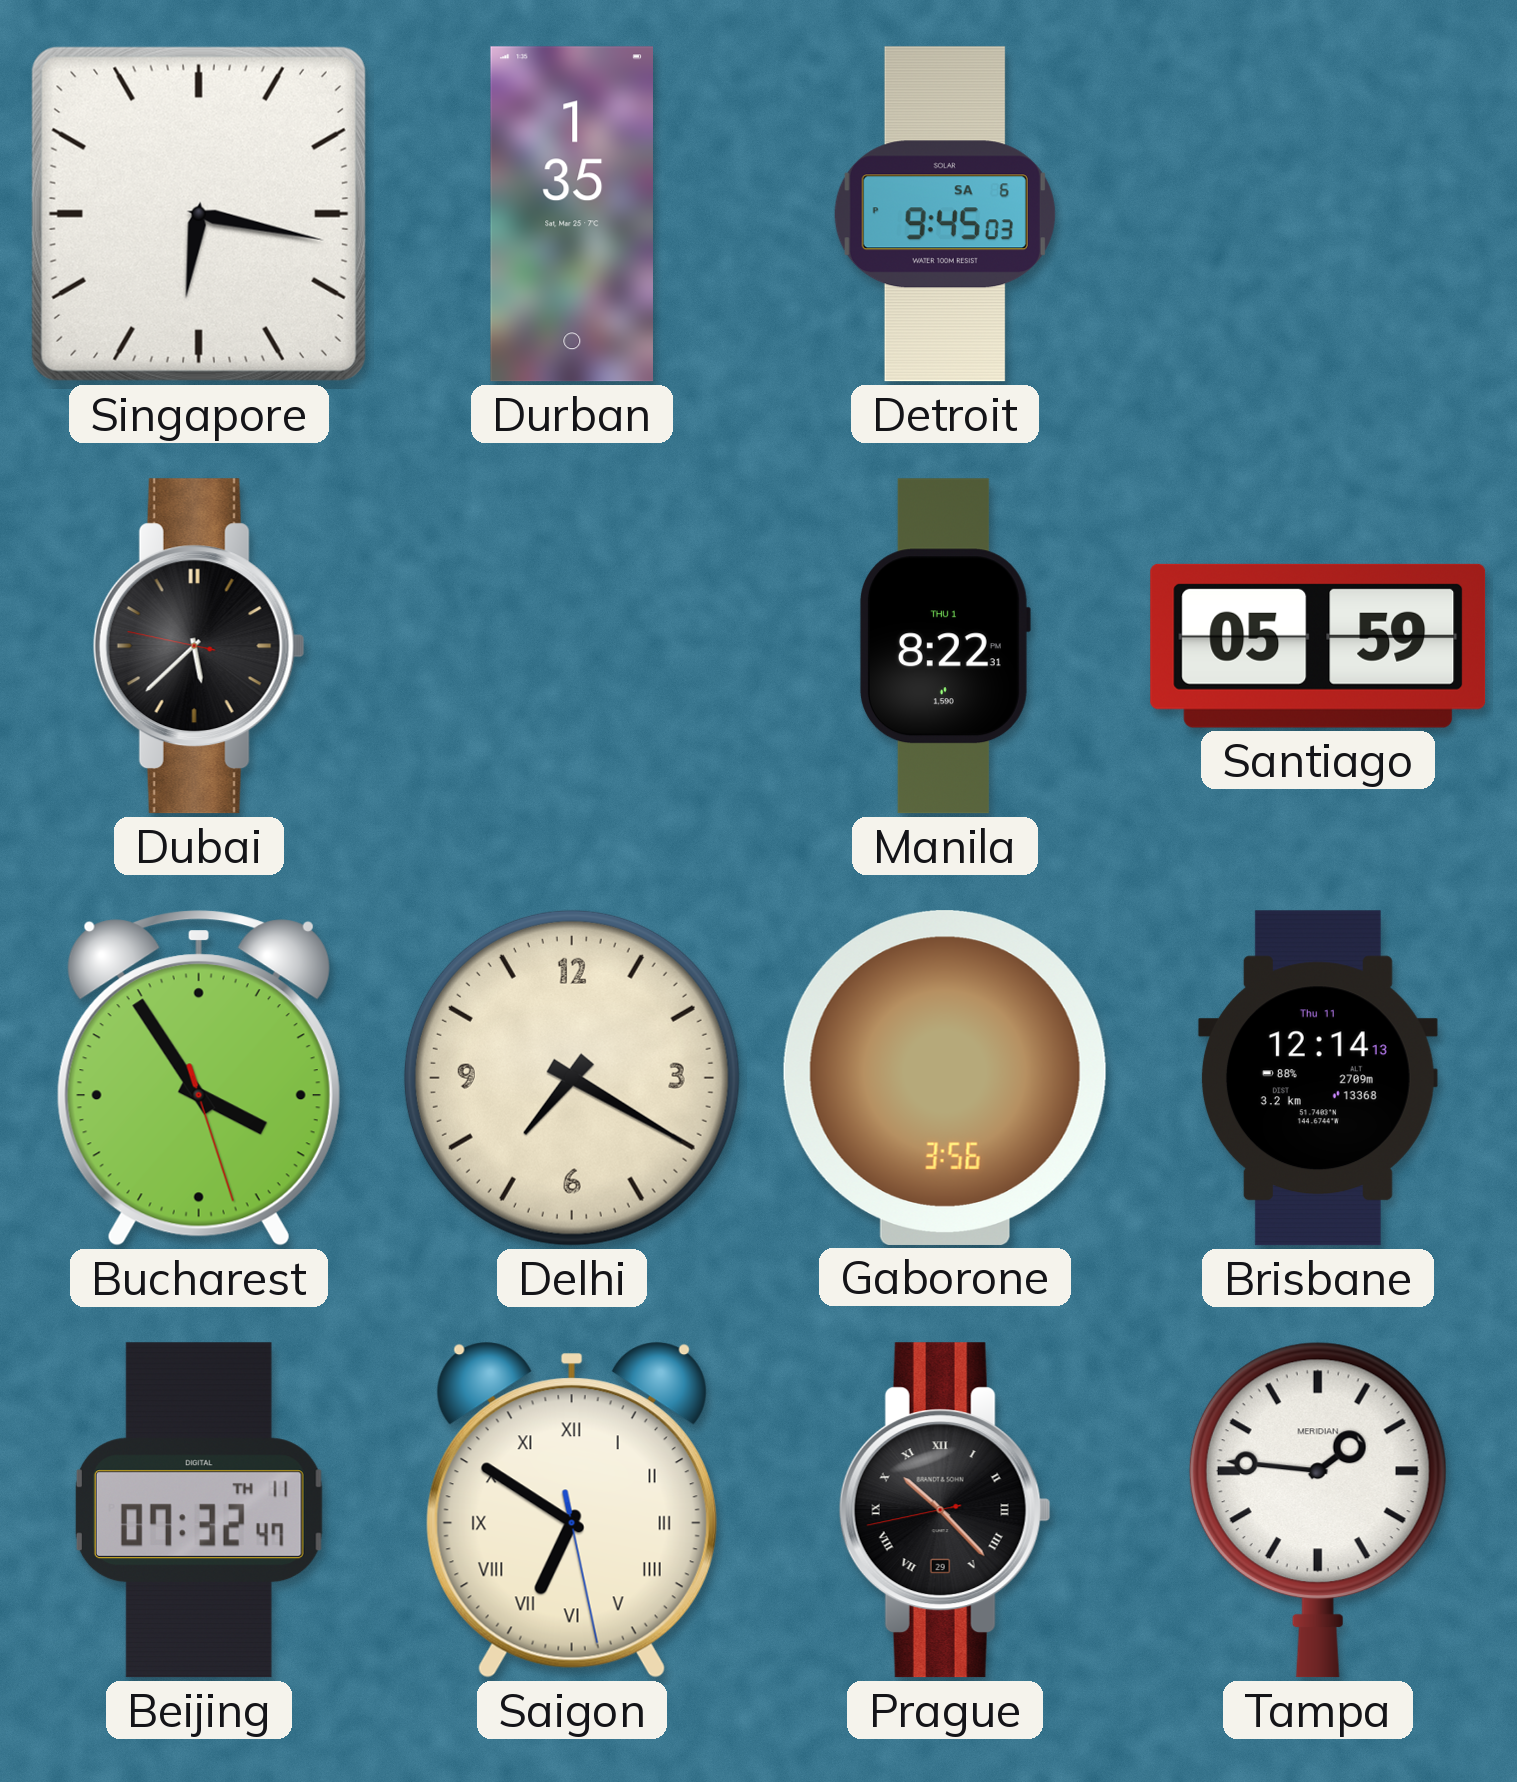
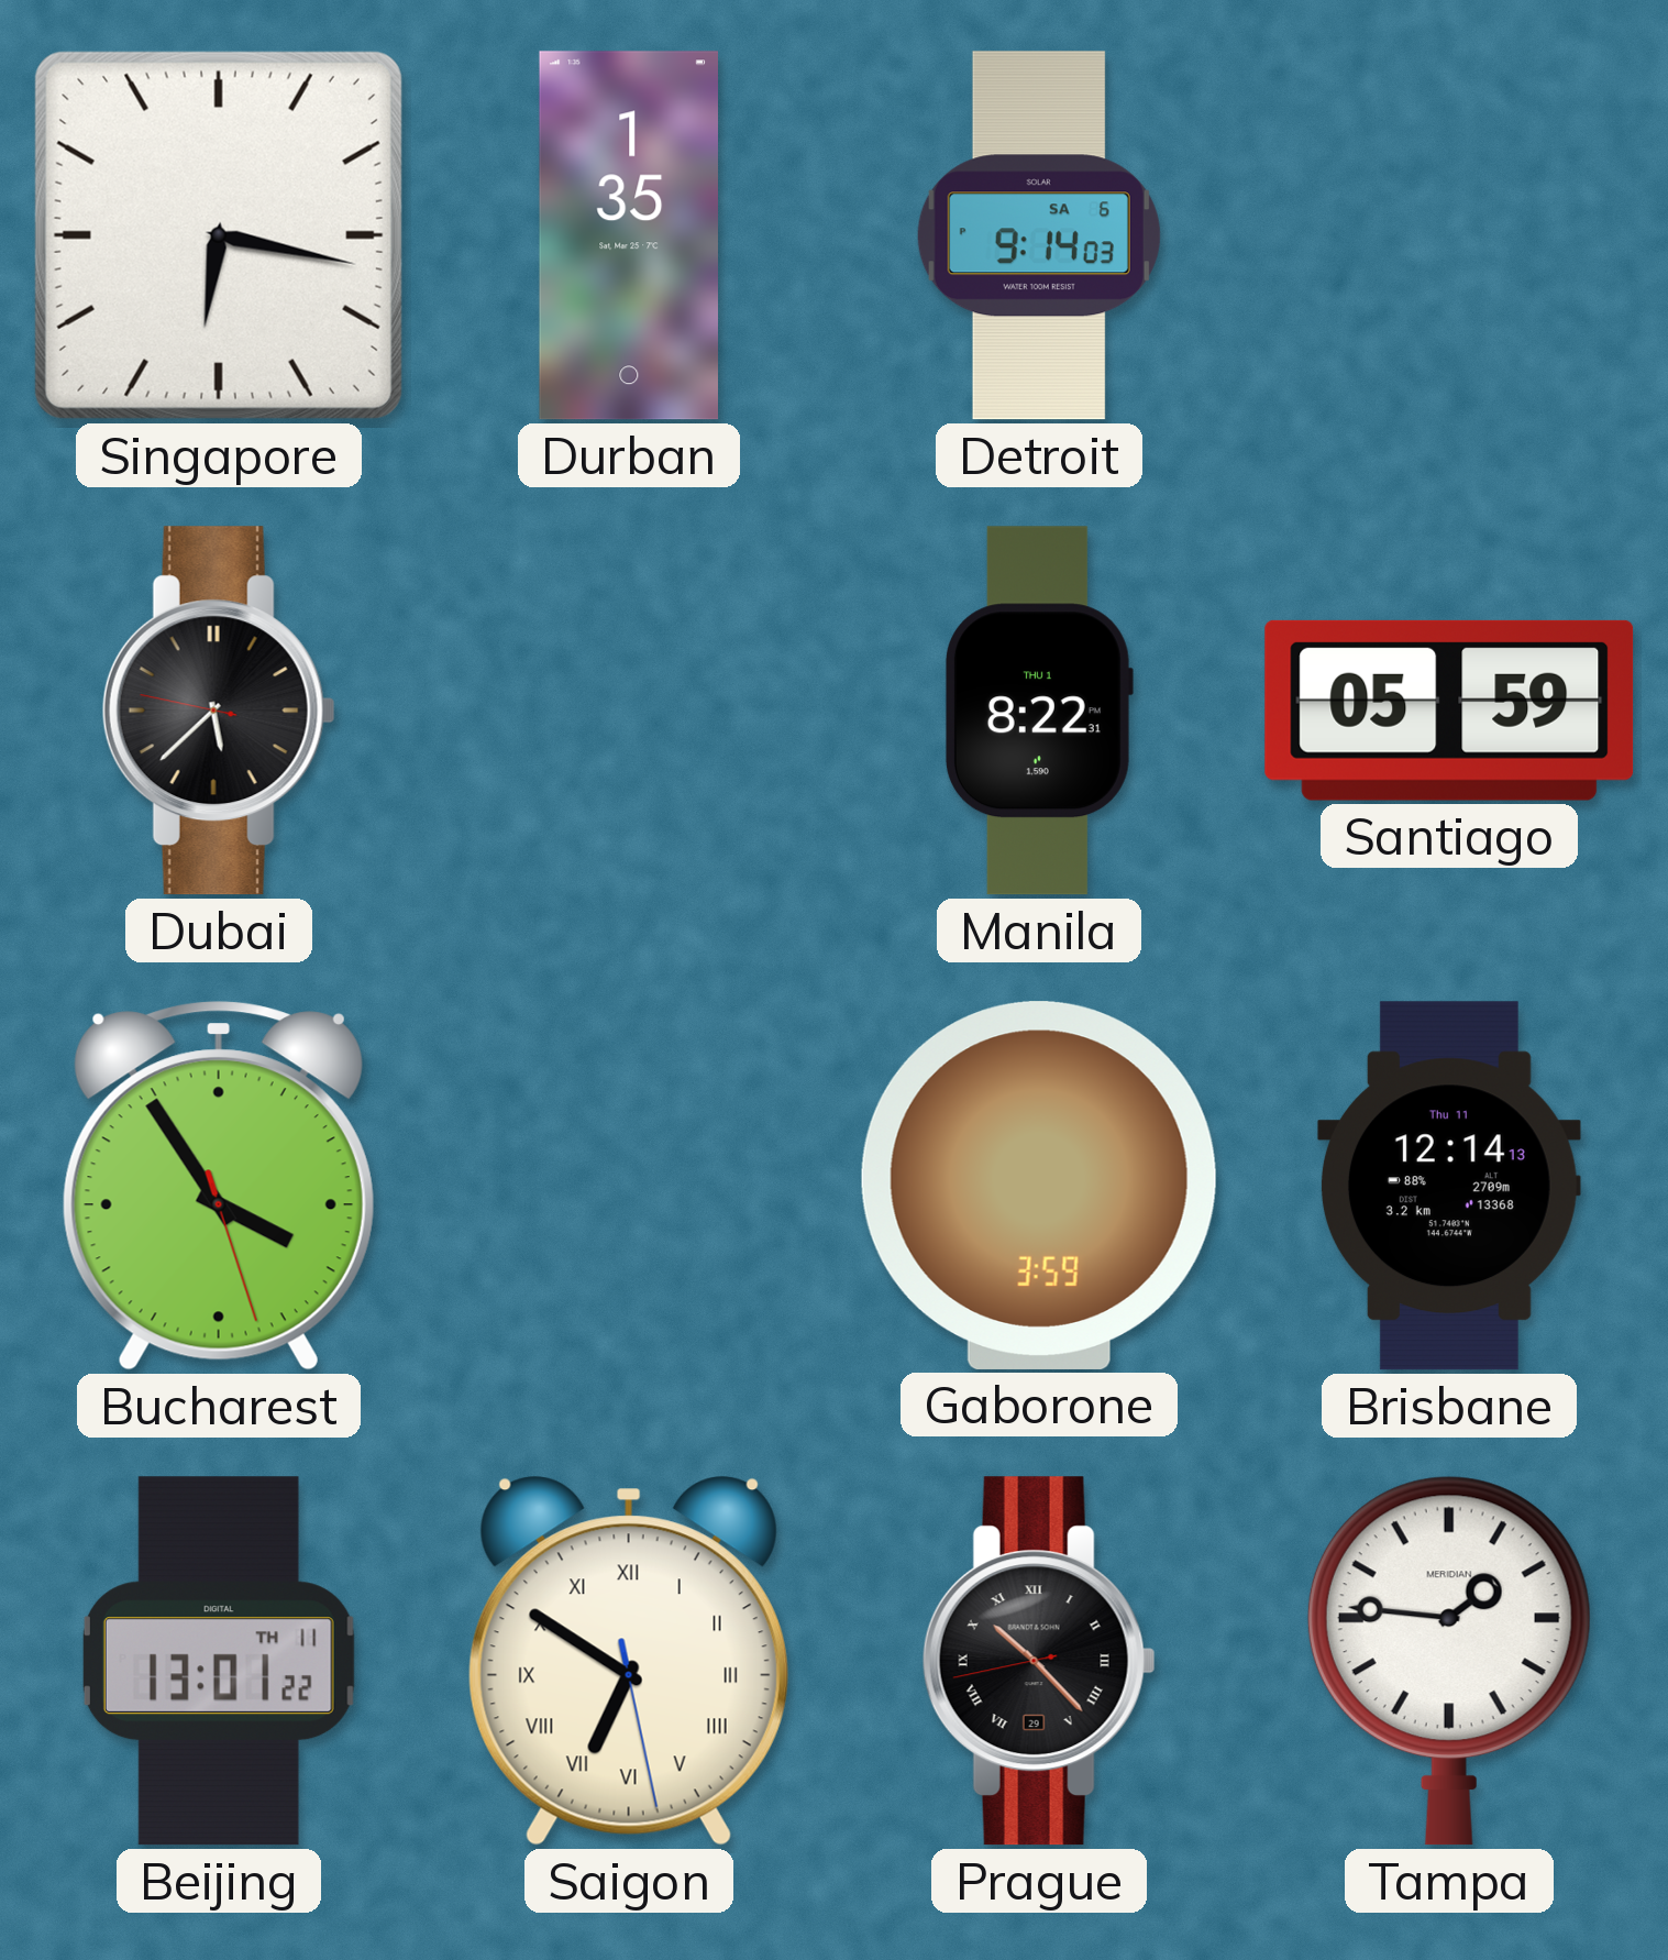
Detroit: 9:45 -> 9:14
Delhi: 7:20 -> none
Gaborone: 3:56 -> 3:59
Beijing: 07:32 -> 13:01
